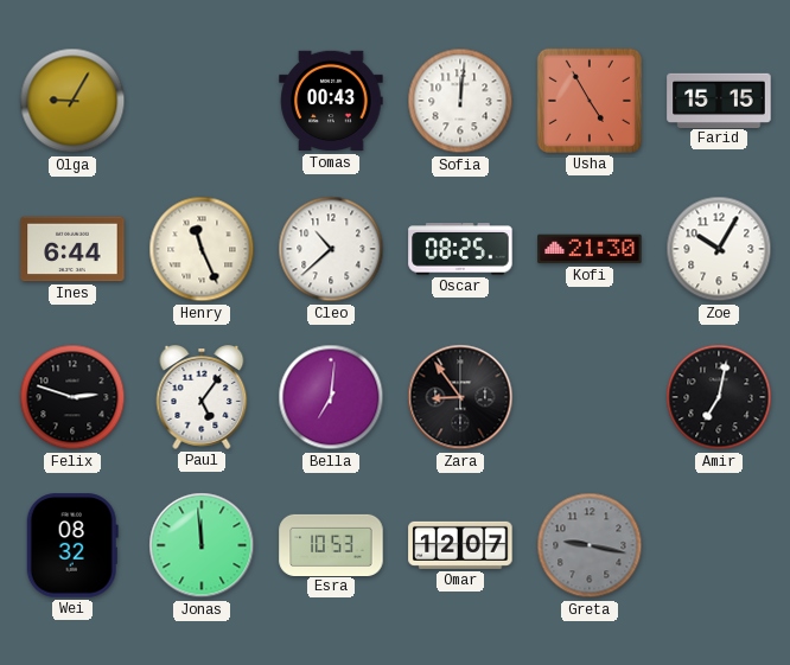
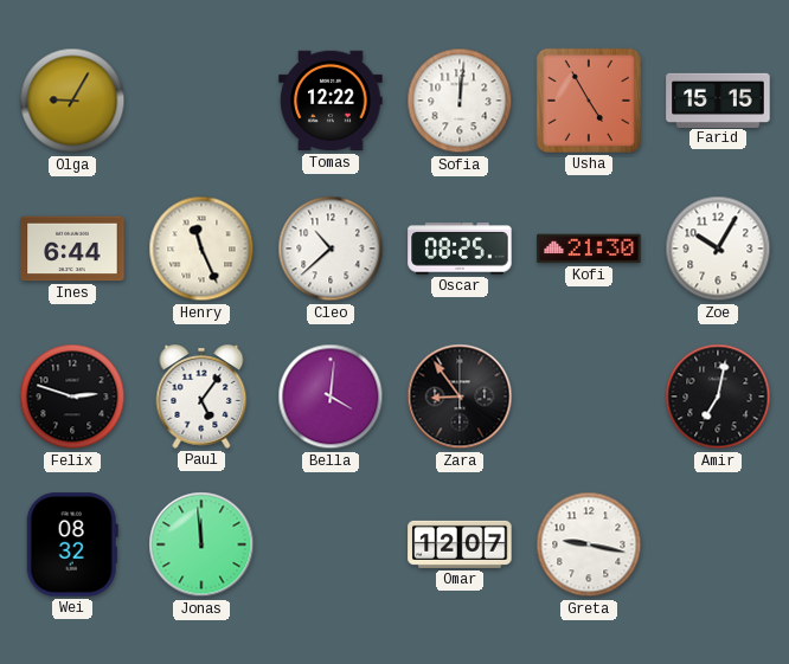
Tomas: 00:43 -> 12:22
Bella: 7:01 -> 4:01
Esra: 10:53 -> none
Greta dial: grey -> white
